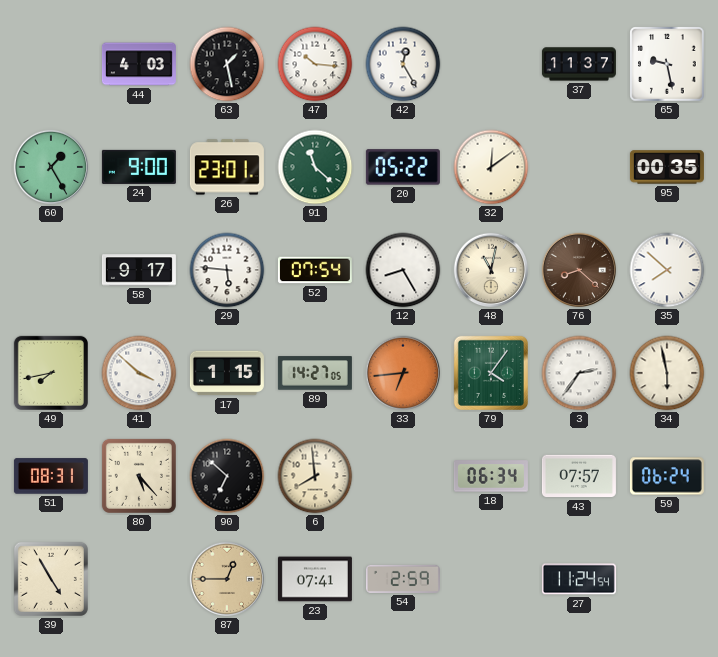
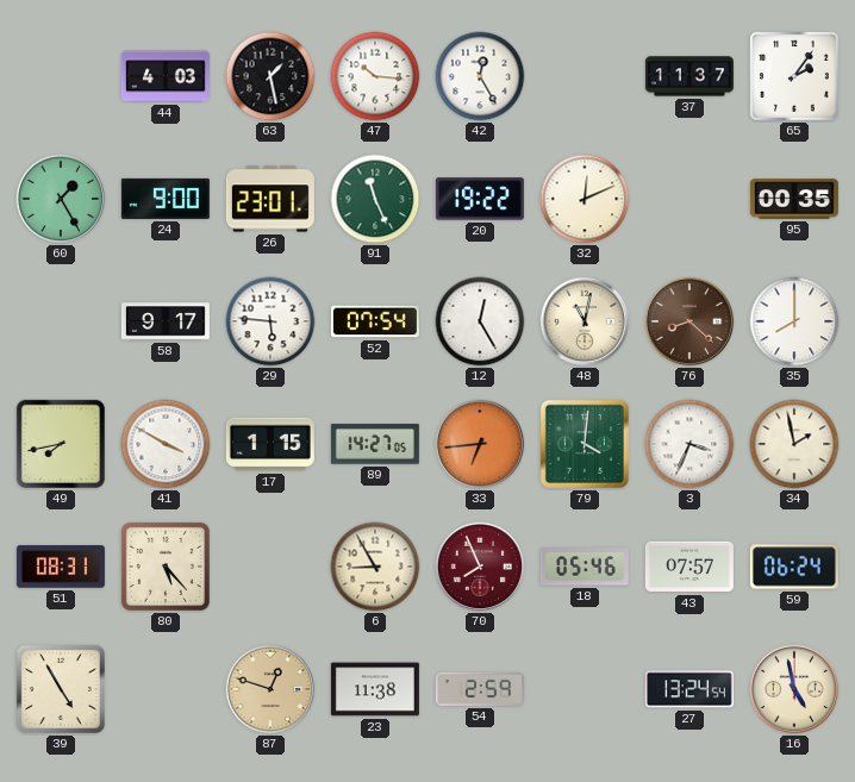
65: 9:28 -> 2:06
91: 11:22 -> 11:26
20: 05:22 -> 19:22
32: 12:09 -> 12:11
12: 8:25 -> 12:25
35: 7:52 -> 8:00
41: 3:52 -> 3:50
79: 4:06 -> 4:01
3: 2:36 -> 3:34
34: 5:58 -> 1:58
90: 6:52 -> none
6: 7:59 -> 8:55
70: none -> 7:56
18: 06:34 -> 05:46
87: 12:45 -> 12:48
23: 07:41 -> 11:38
27: 11:24 -> 13:24
16: none -> 4:58
